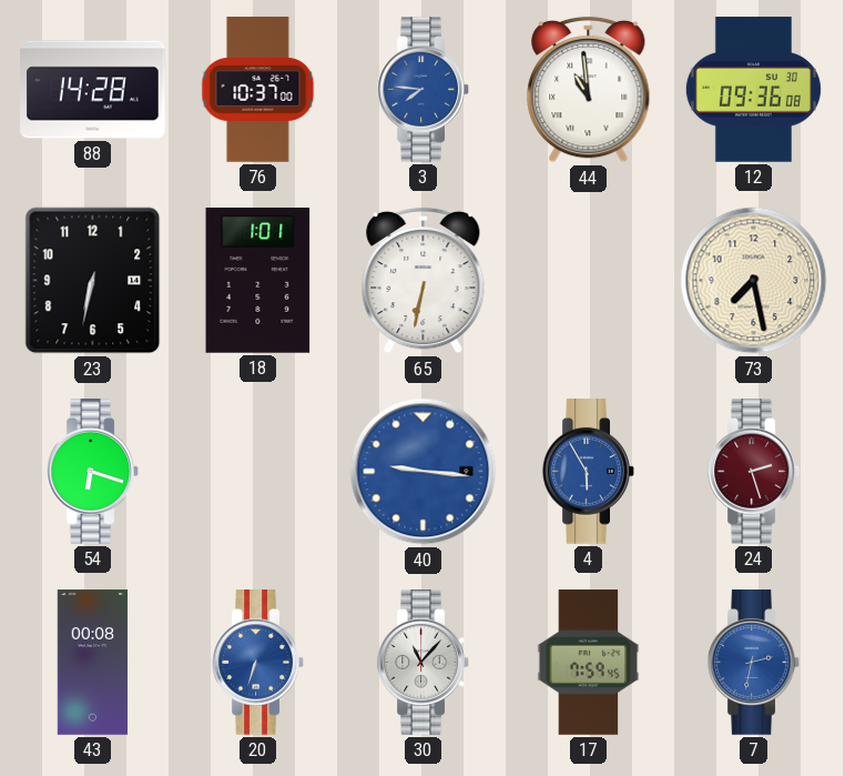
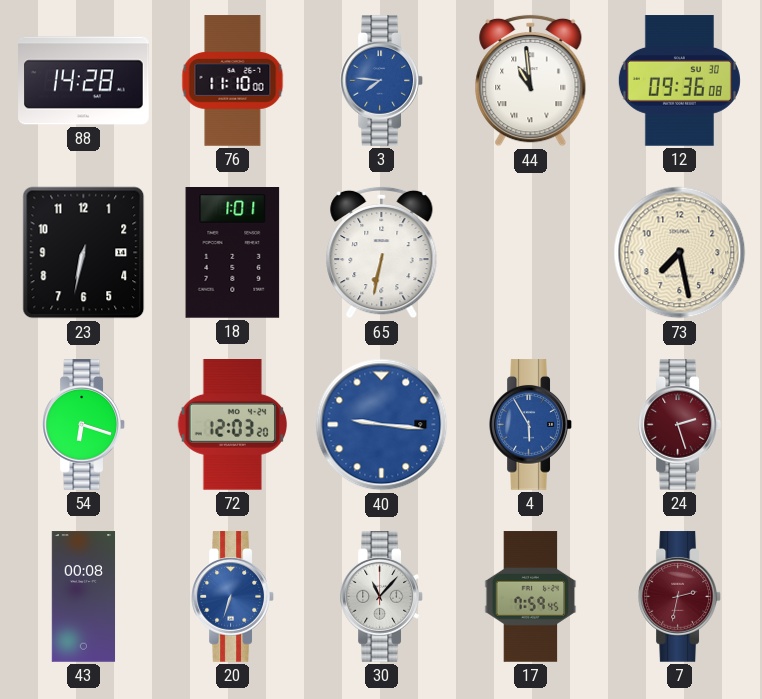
76: 10:37 -> 11:10
72: none -> 12:03
7 dial: blue -> burgundy
